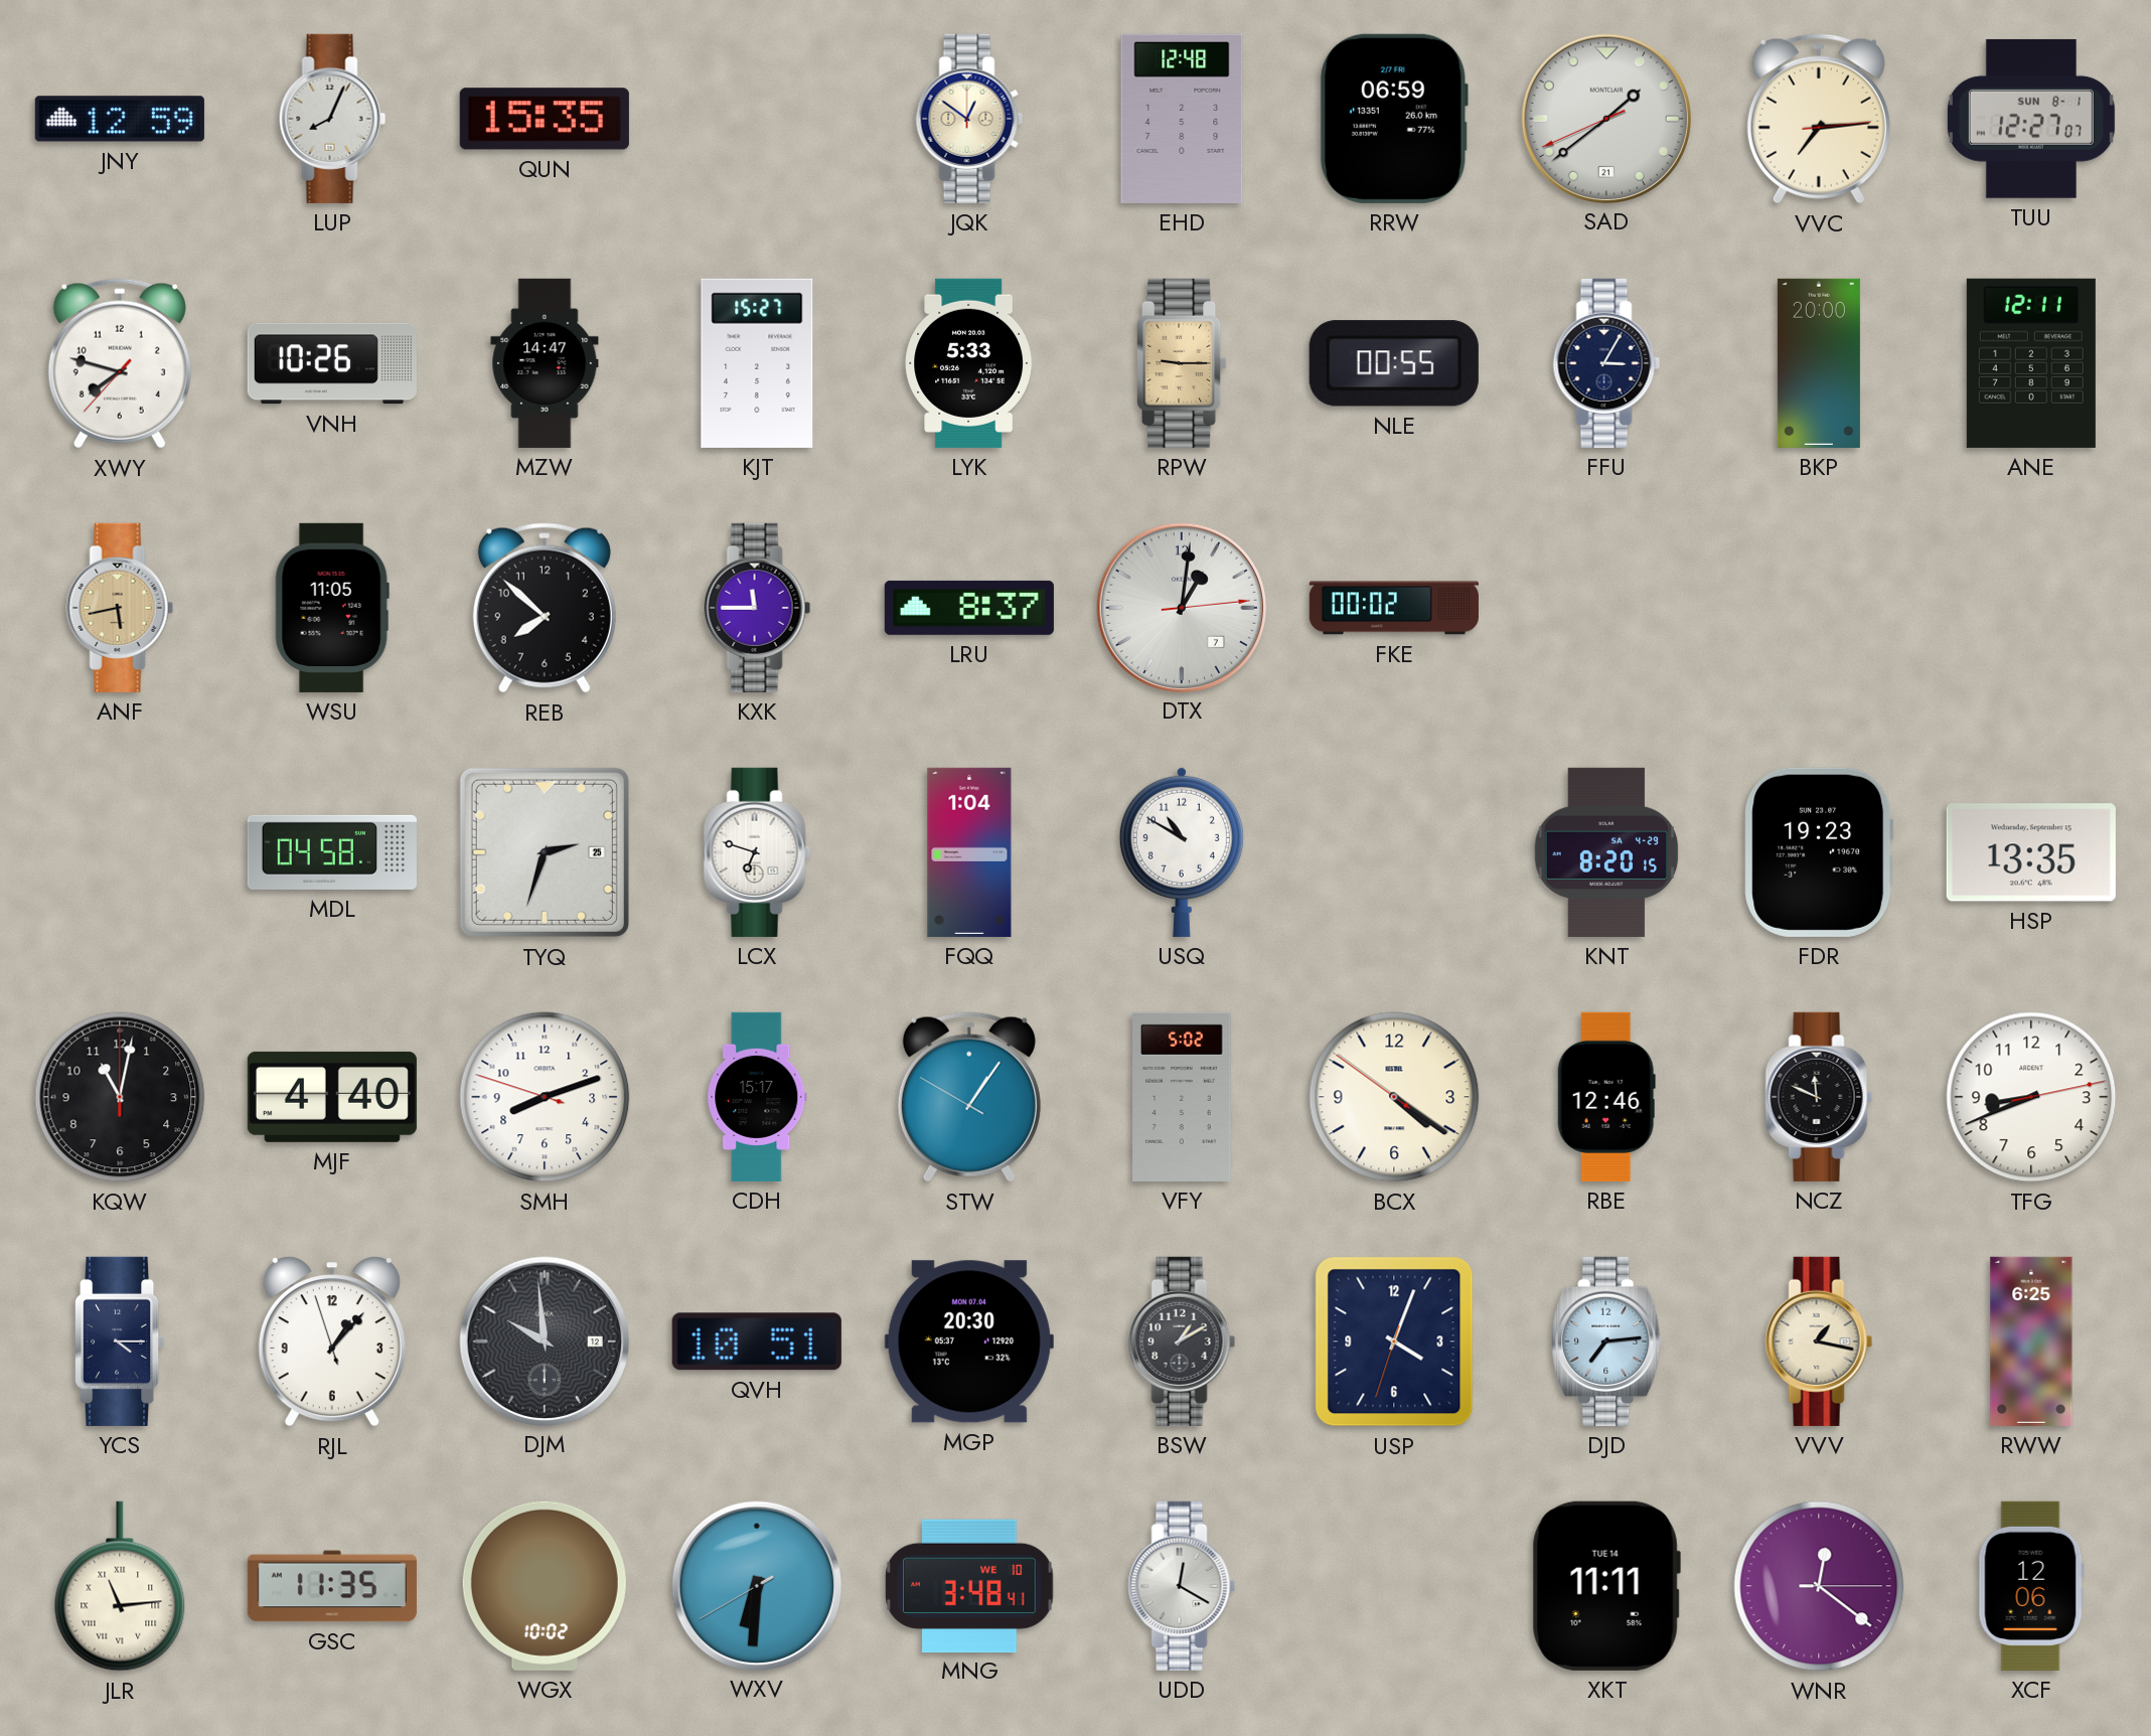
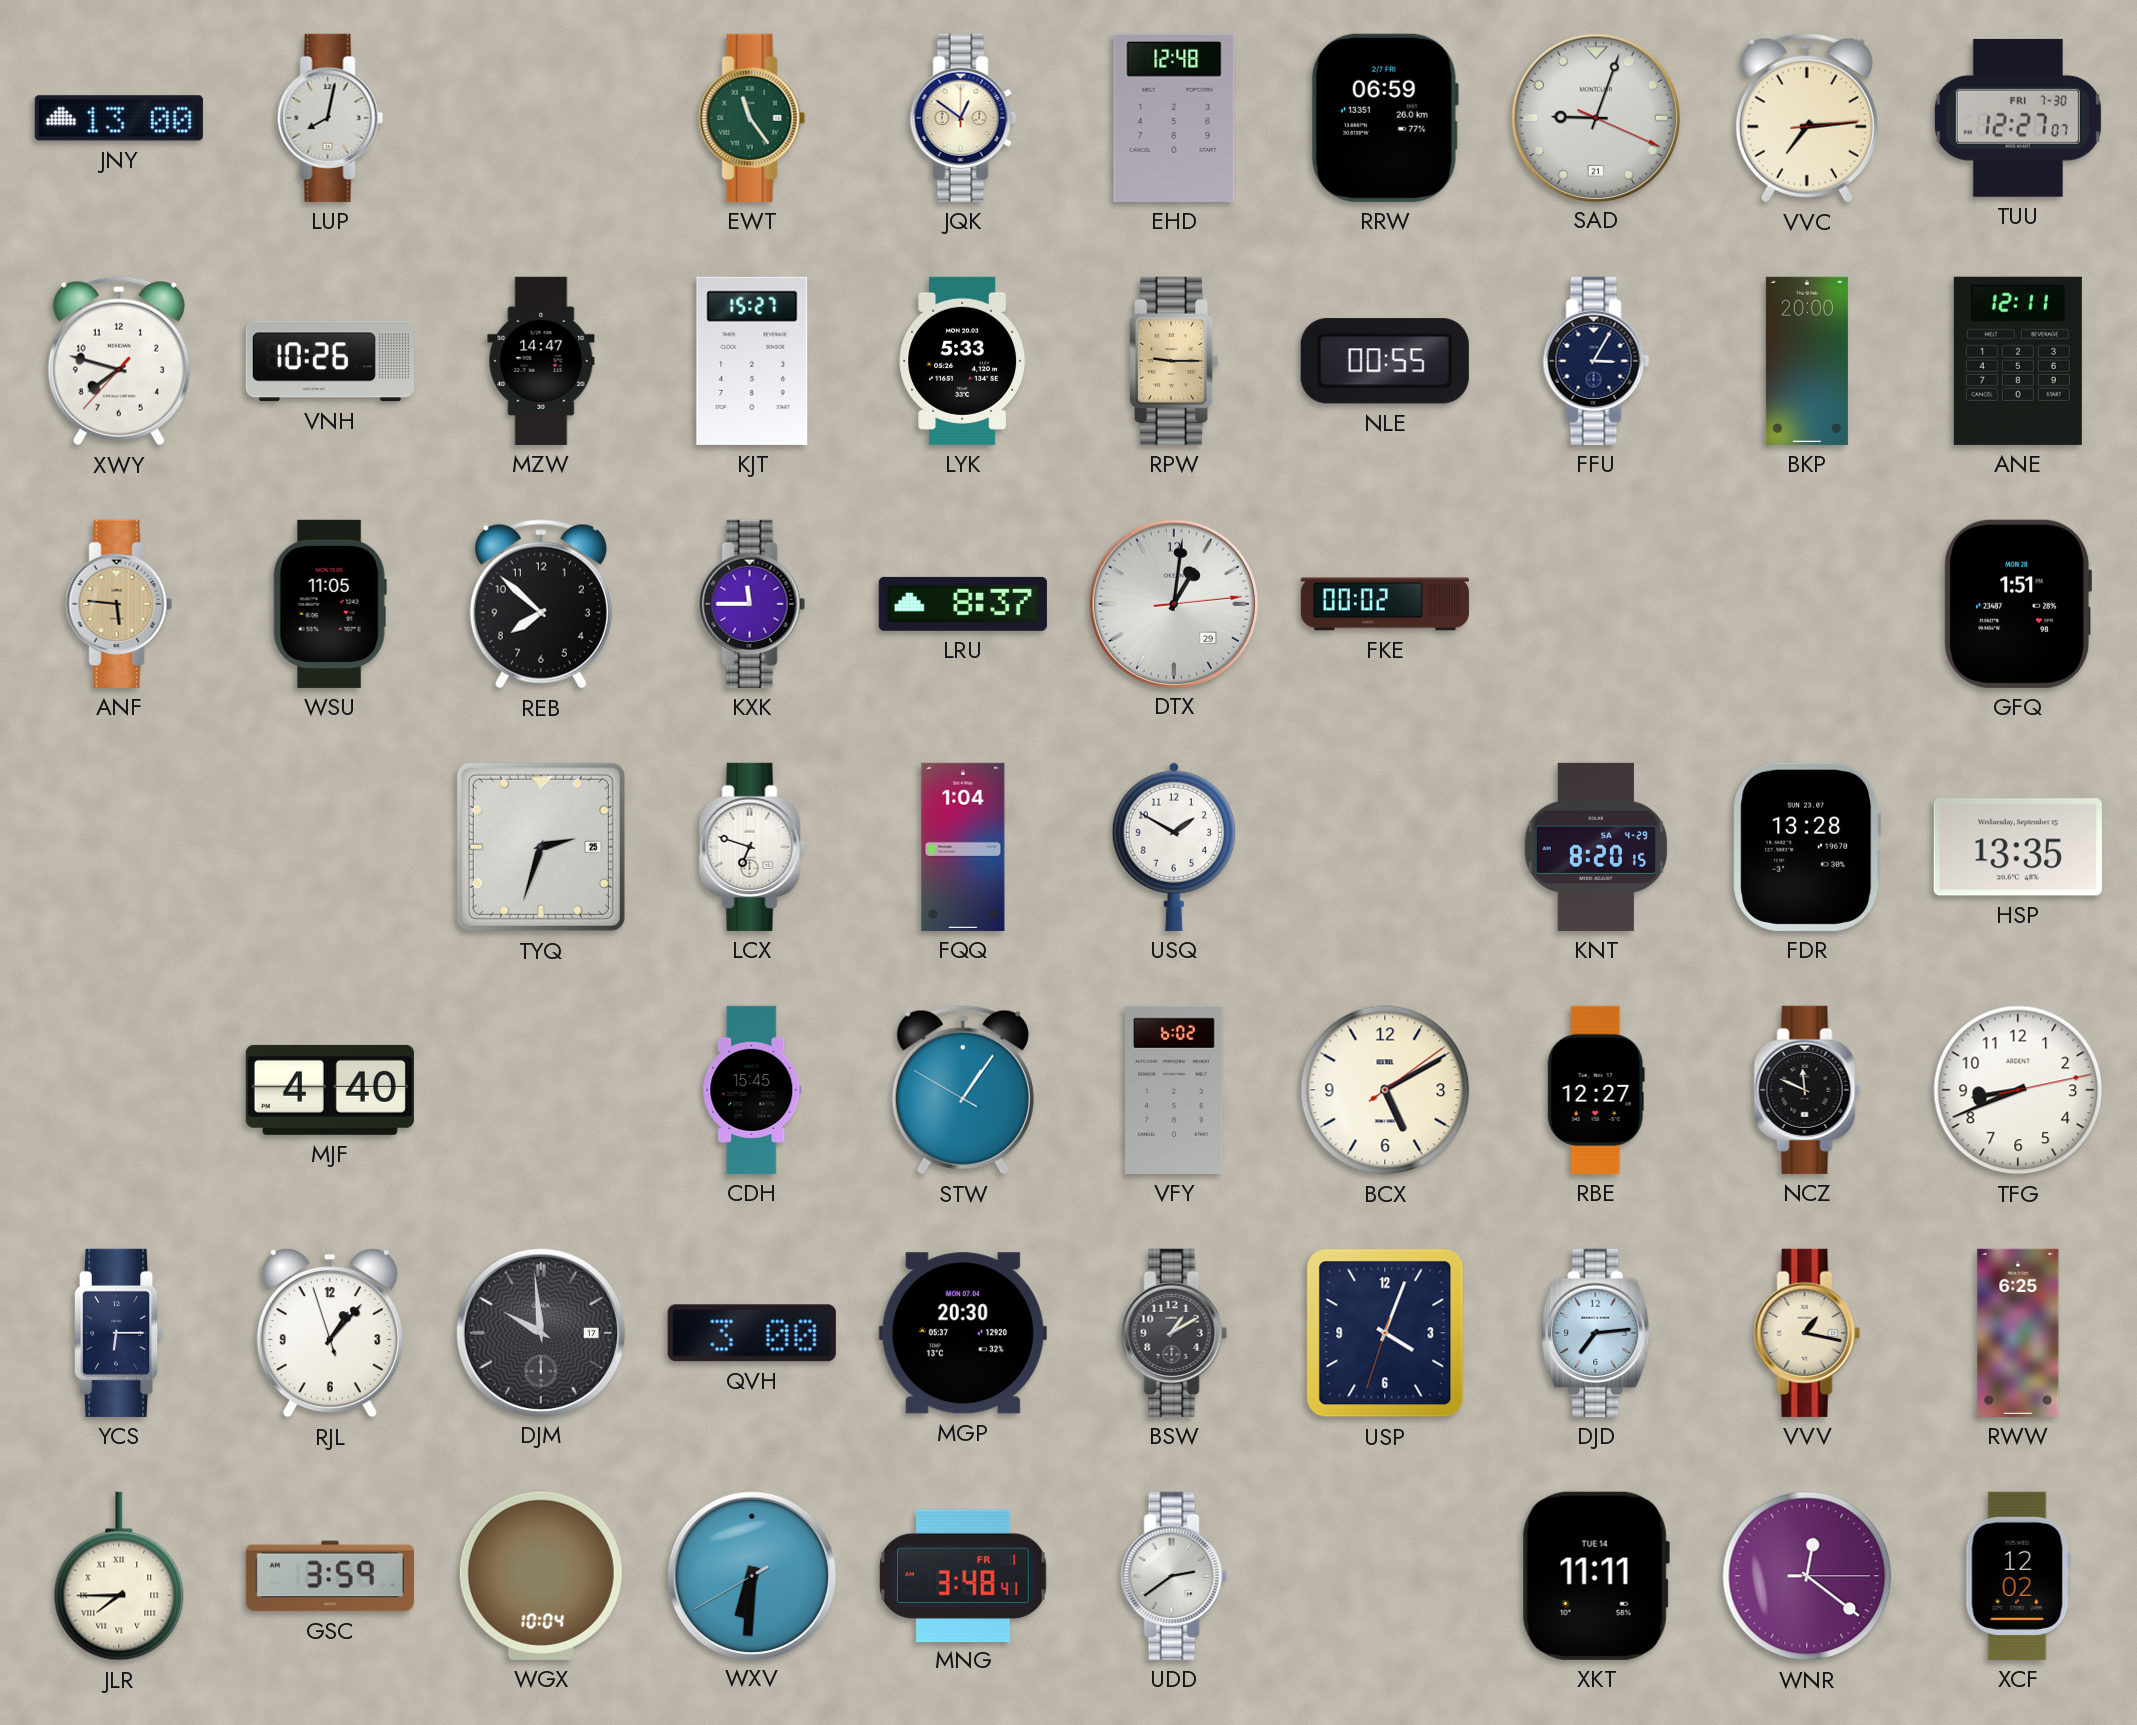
JNY: 12:59 -> 13:00
LUP: 8:04 -> 8:02
QUN: 15:35 -> none
EWT: none -> 11:24
SAD: 1:38 -> 9:03
TUU date: SUN 8-1 -> FRI 7-30
ANF: 5:43 -> 5:46
DTX date: 7 -> 29
GFQ: none -> 1:51
MDL: 04:58 -> none
USQ: 10:50 -> 1:50
FDR: 19:23 -> 13:28
KQW: 11:02 -> none
SMH: 8:11 -> none
CDH: 15:17 -> 15:45
VFY: 5:02 -> 6:02
BCX: 4:20 -> 5:10
RBE: 12:46 -> 12:27
YCS: 4:15 -> 6:15
DJM date: 12 -> 17
QVH: 10:51 -> 3:00
JLR: 11:14 -> 7:45
GSC: 11:35 -> 3:59
WGX: 10:02 -> 10:04
MNG date: WE 10 -> FR 1
UDD: 12:20 -> 2:39
XCF: 12:06 -> 12:02
